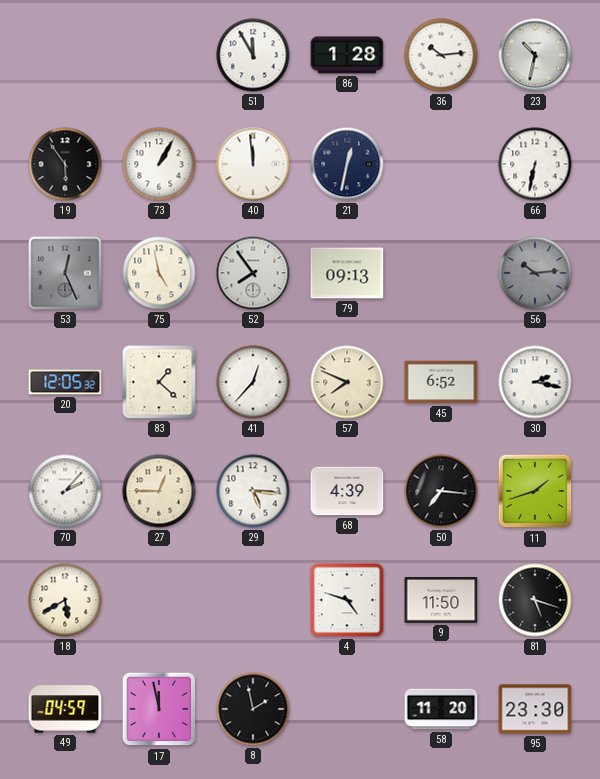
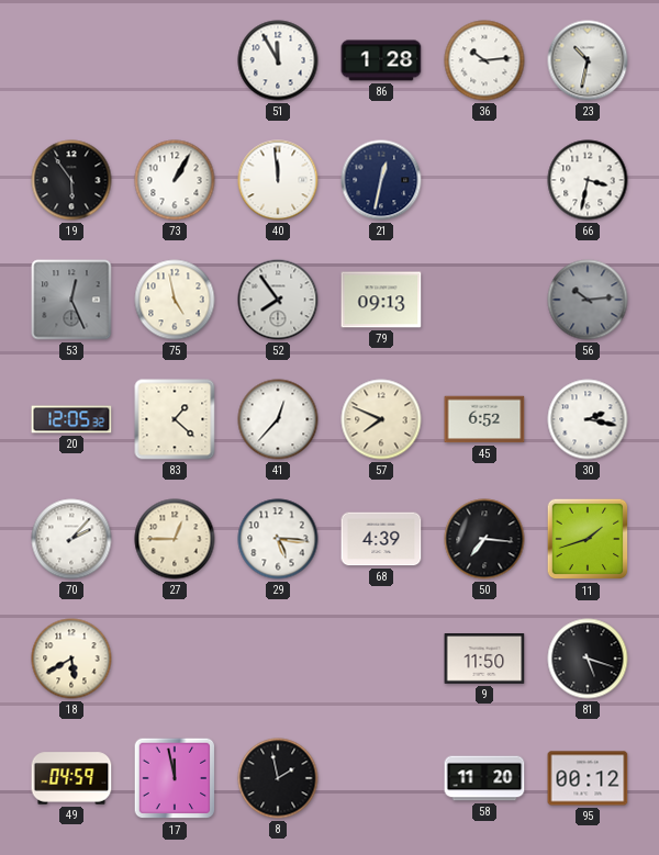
66: 6:32 -> 3:32
4: 4:48 -> none
95: 23:30 -> 00:12
